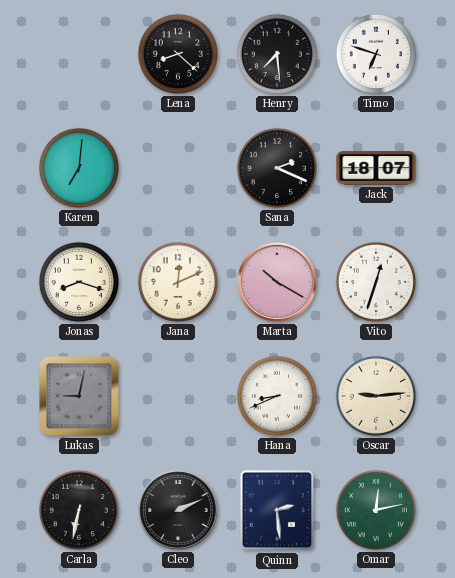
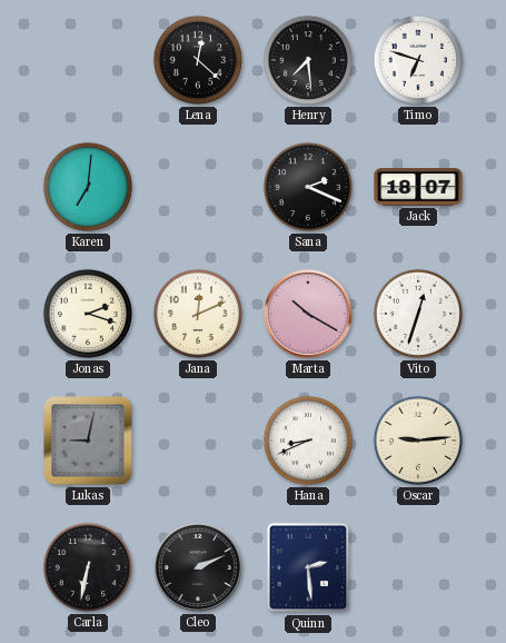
Lena: 8:22 -> 12:22
Jonas: 8:18 -> 2:18
Omar: 12:13 -> none
